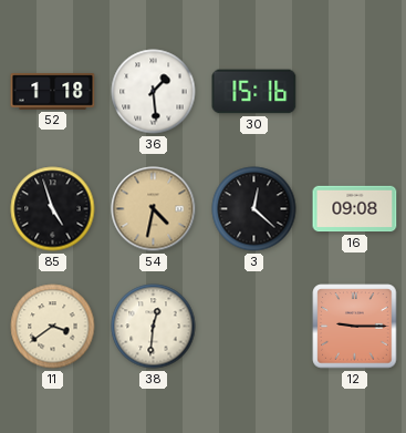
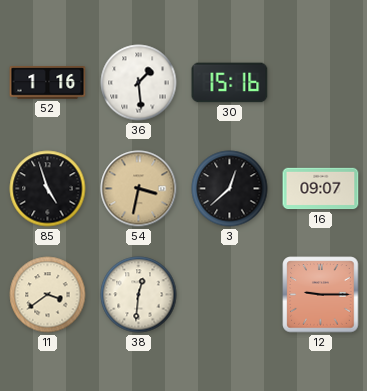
52: 1:18 -> 1:16
54: 4:32 -> 3:32
3: 12:22 -> 12:38
16: 09:08 -> 09:07
